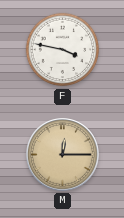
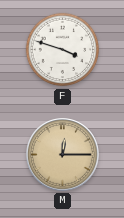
F: 3:47 -> 3:48
